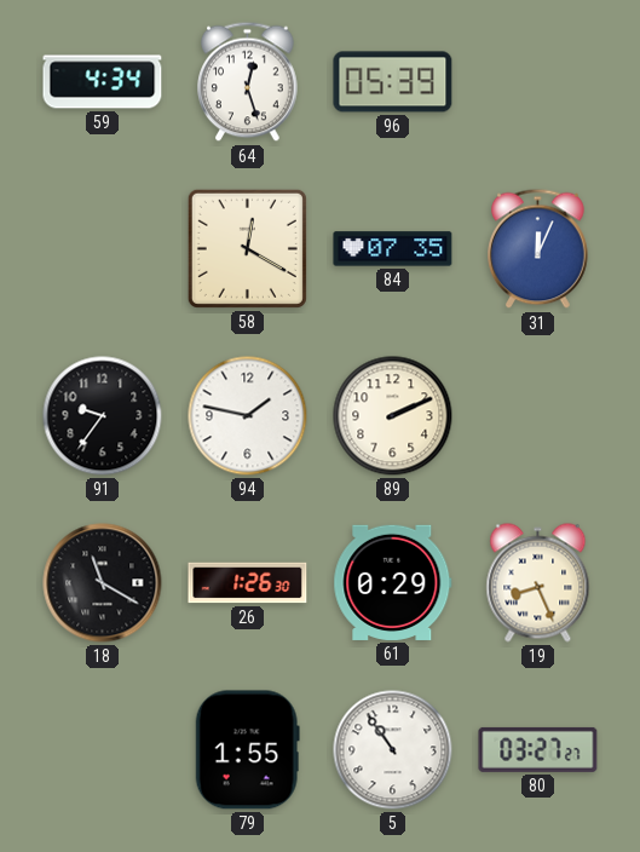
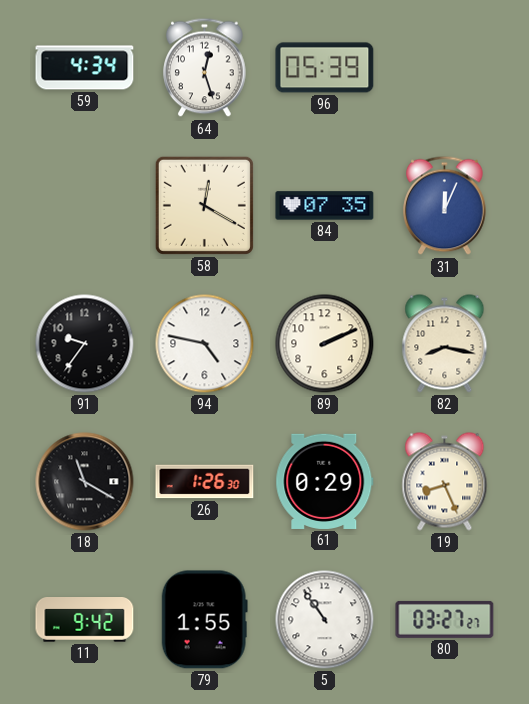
94: 1:47 -> 4:47
82: none -> 8:17
11: none -> 9:42
